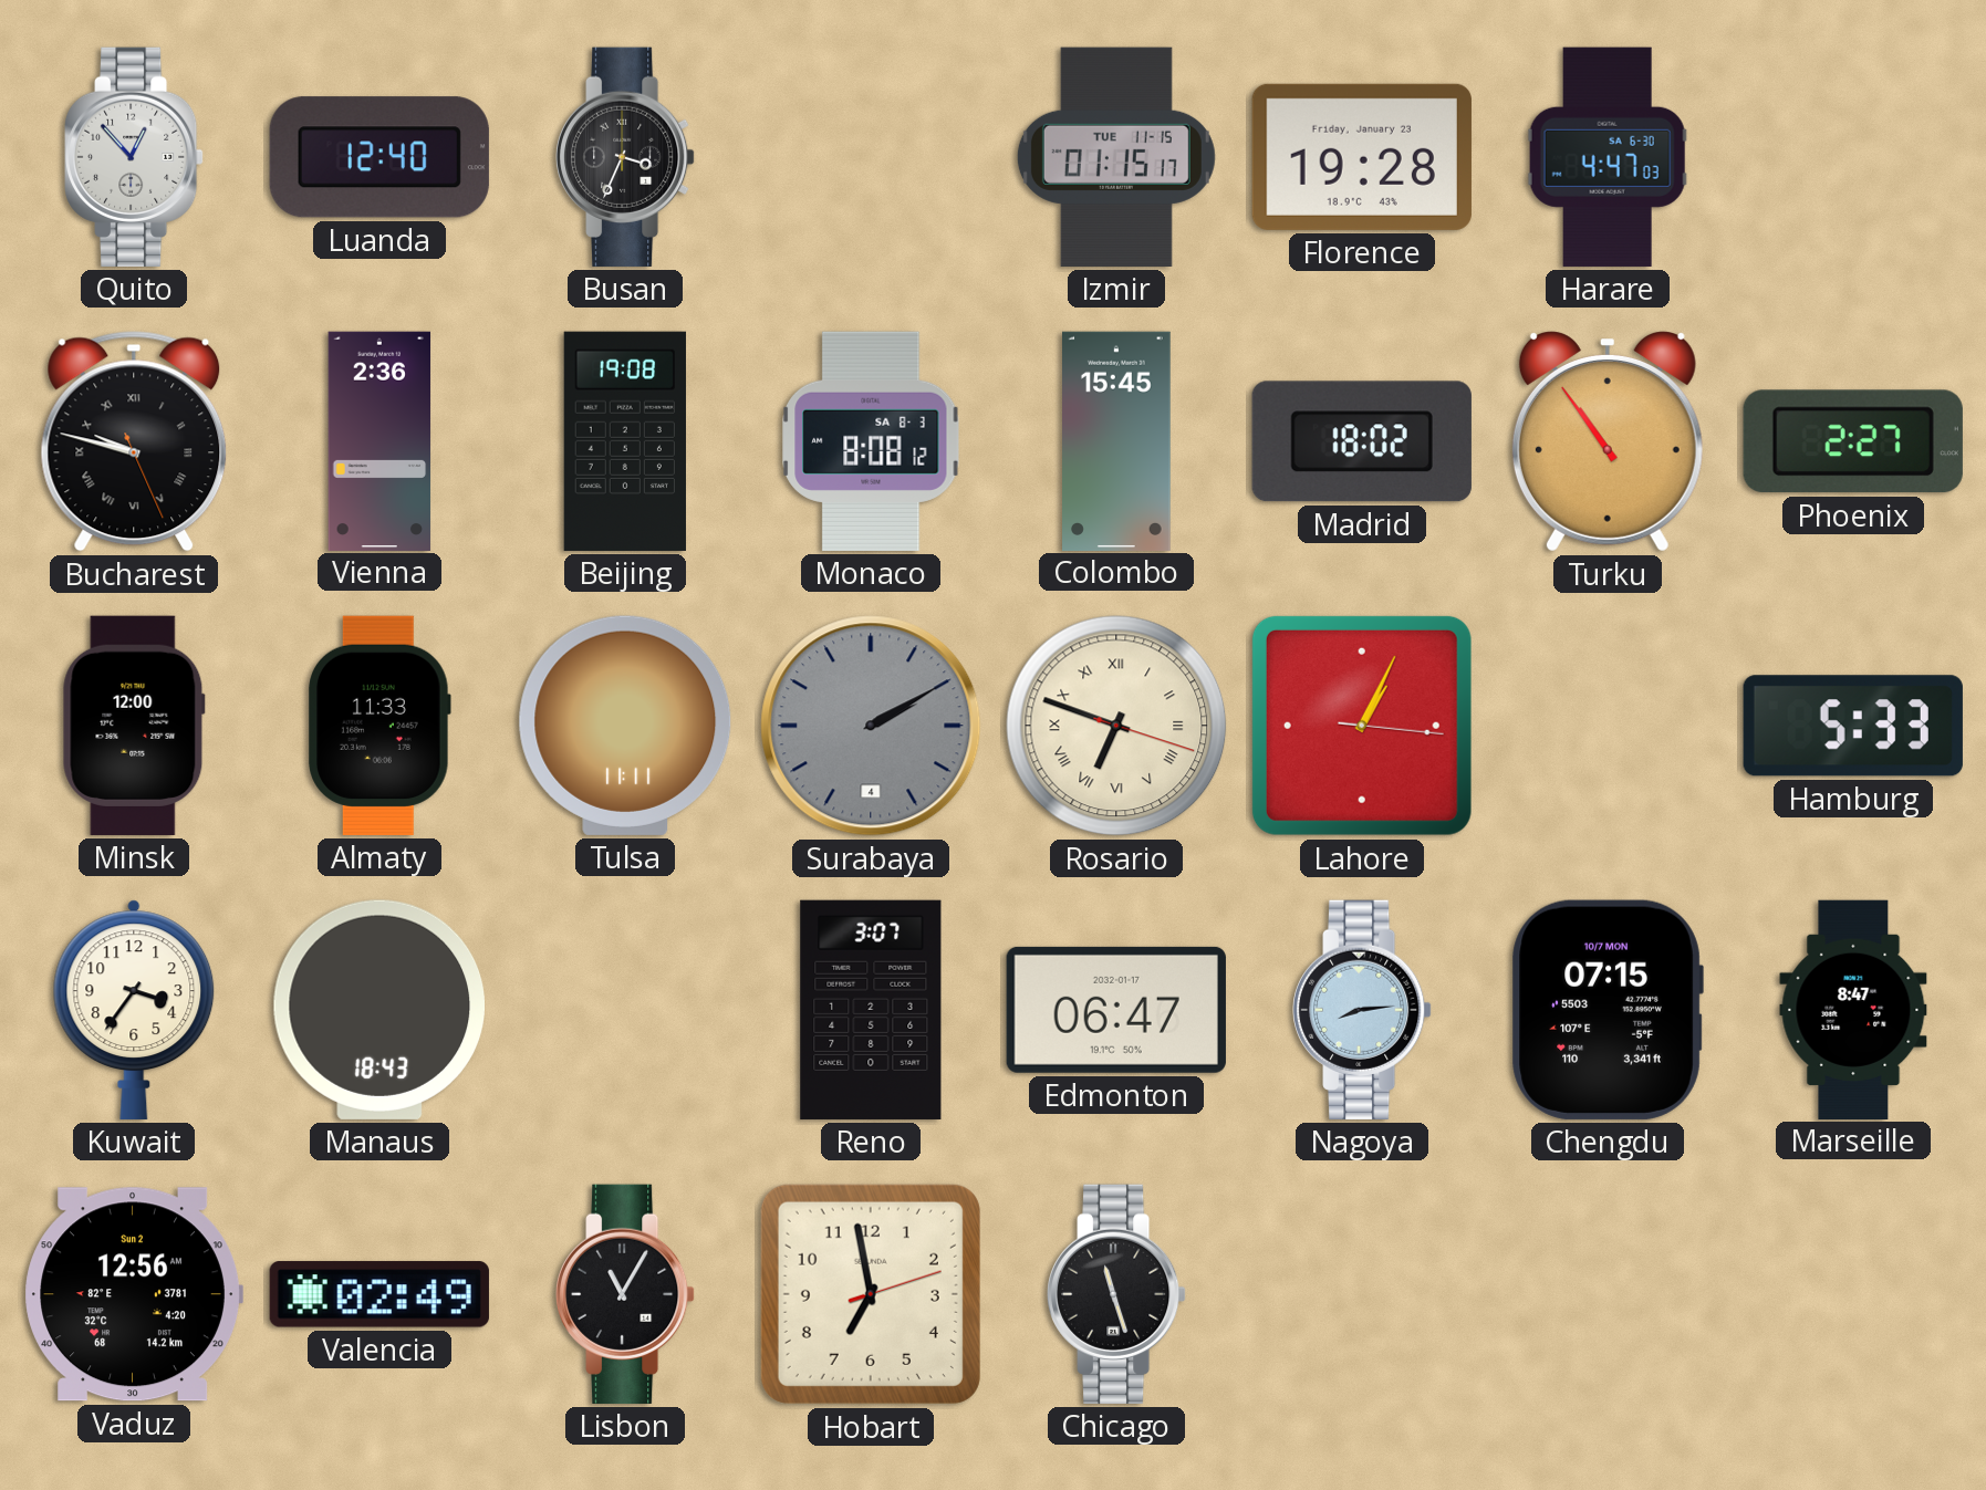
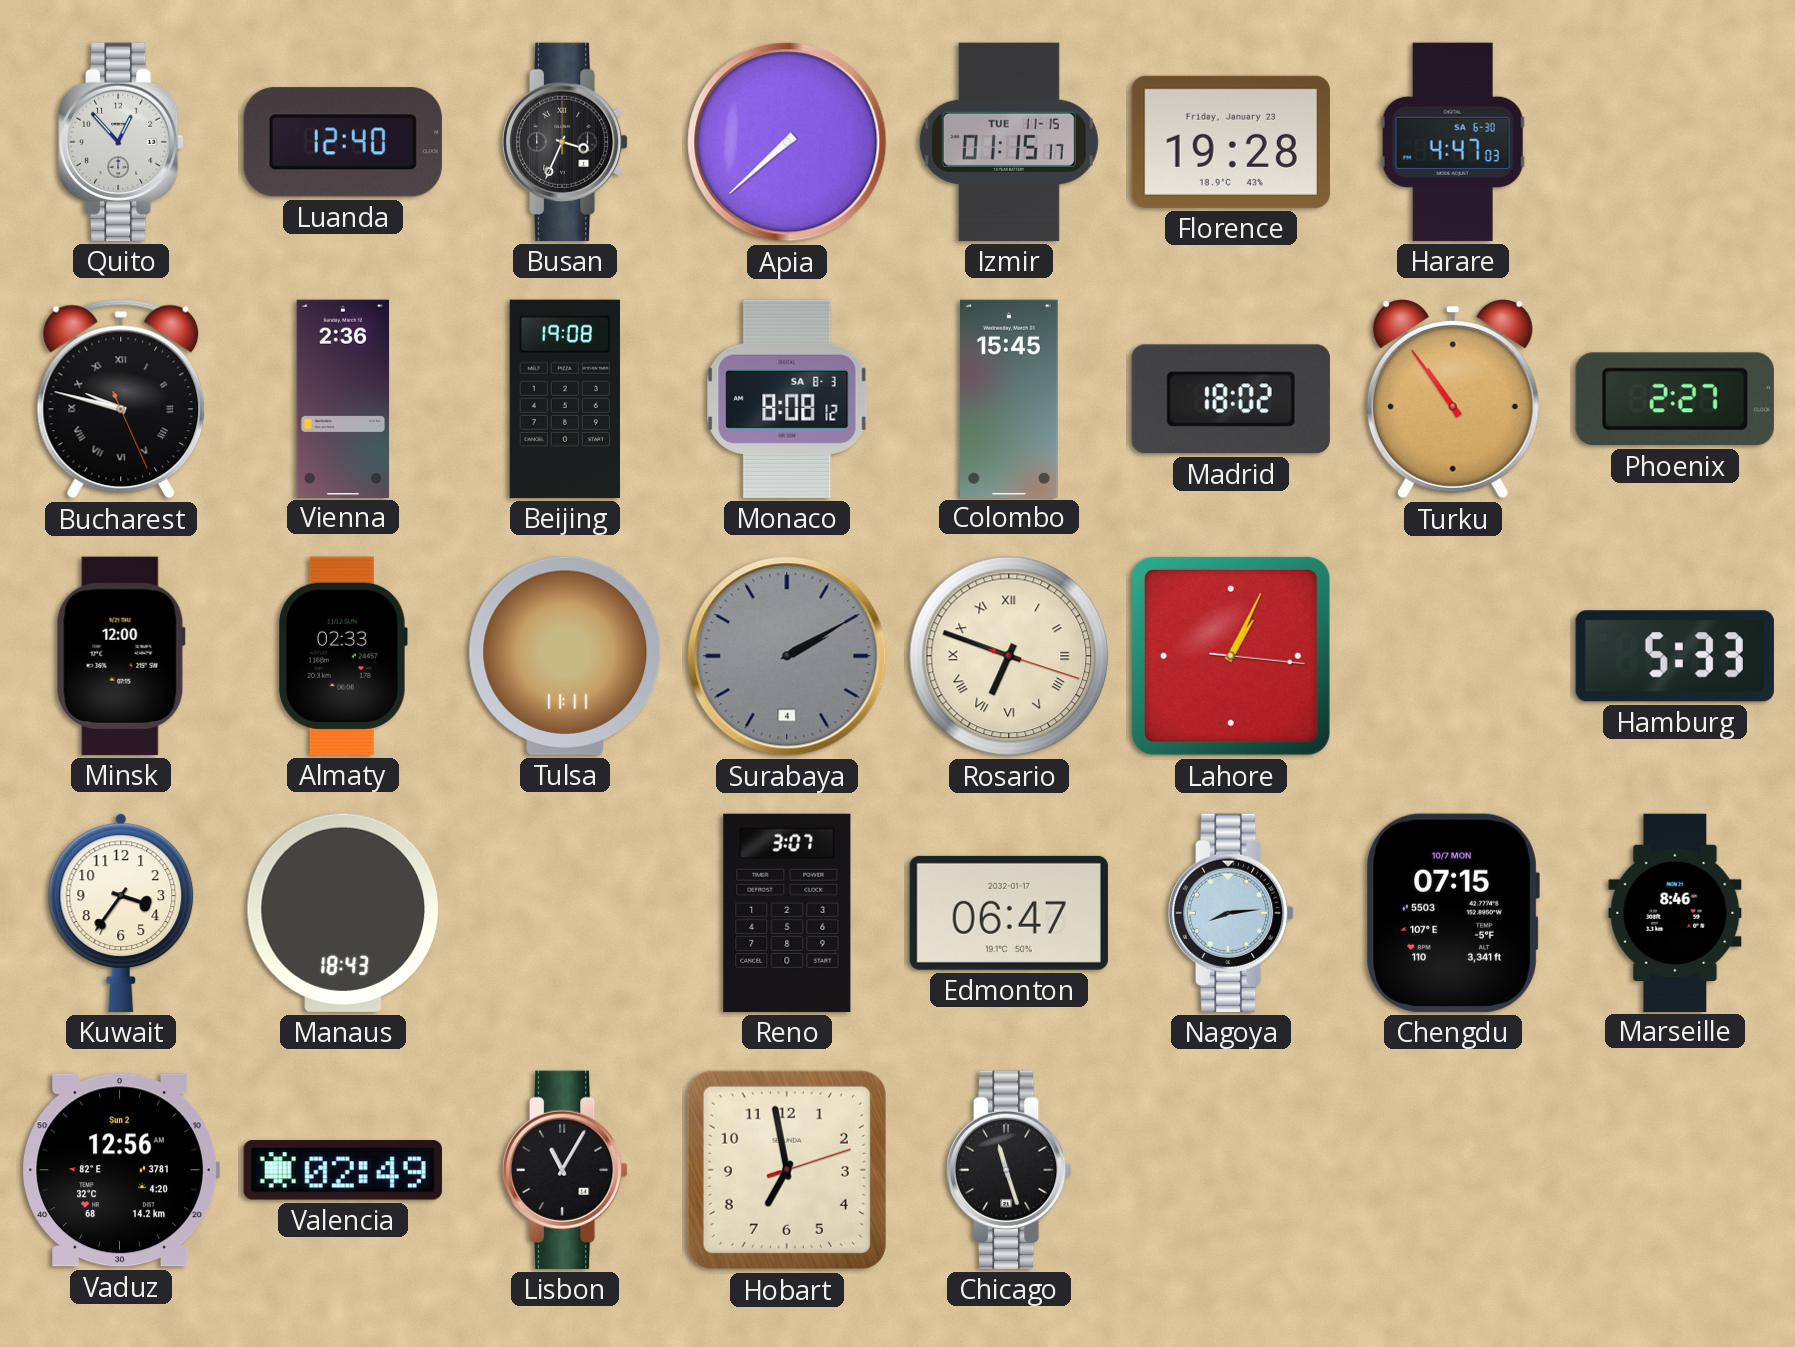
Apia: none -> 7:38
Almaty: 11:33 -> 02:33
Marseille: 8:47 -> 8:46
